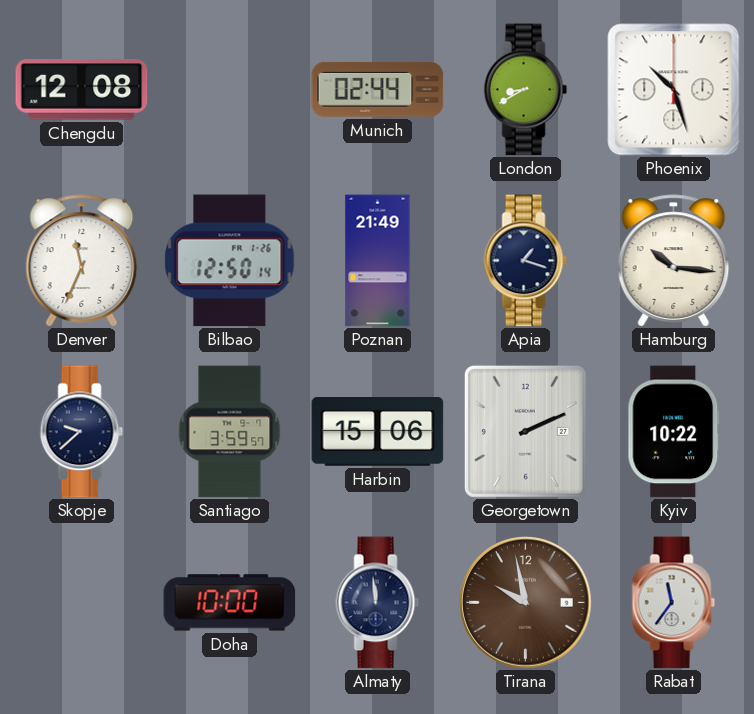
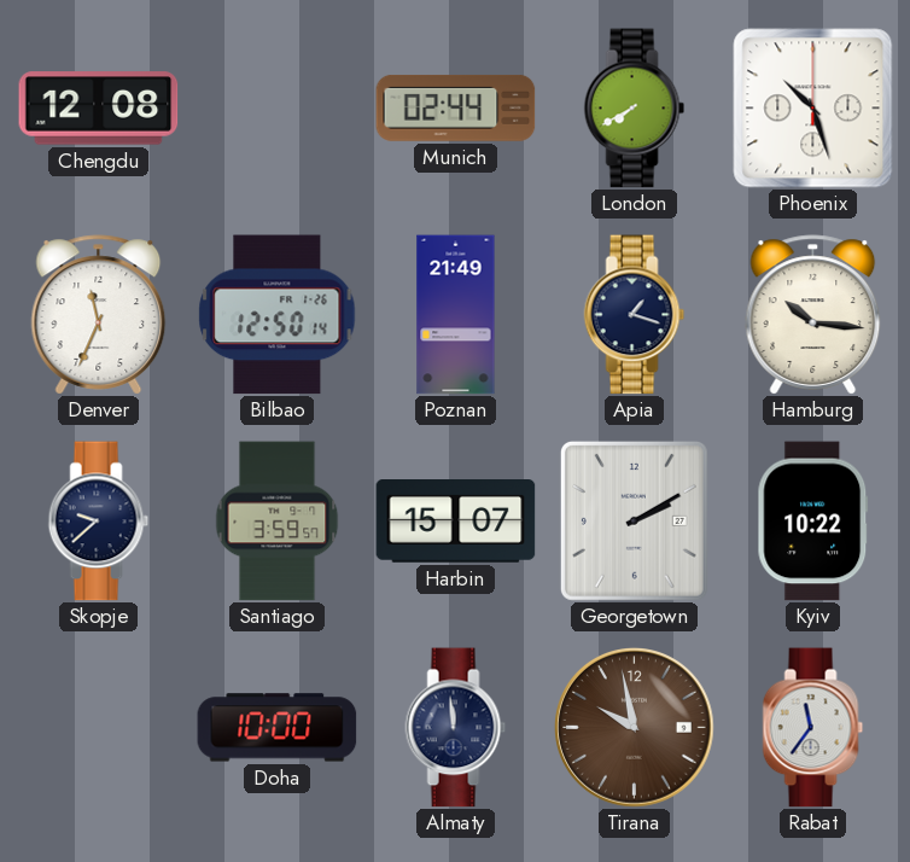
London: 8:40 -> 7:40
Harbin: 15:06 -> 15:07
Georgetown: 2:11 -> 2:10
